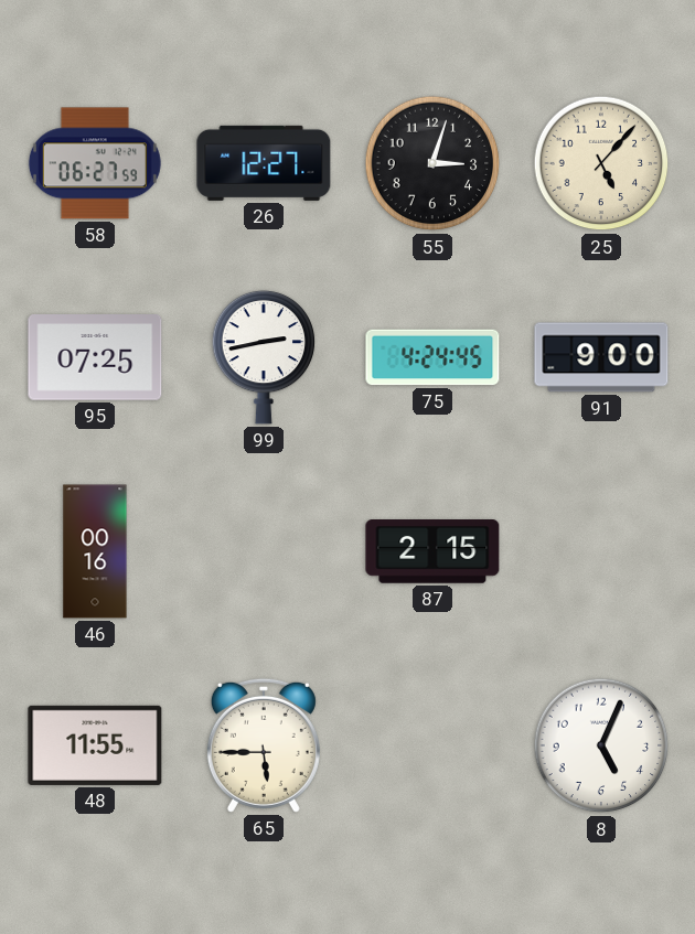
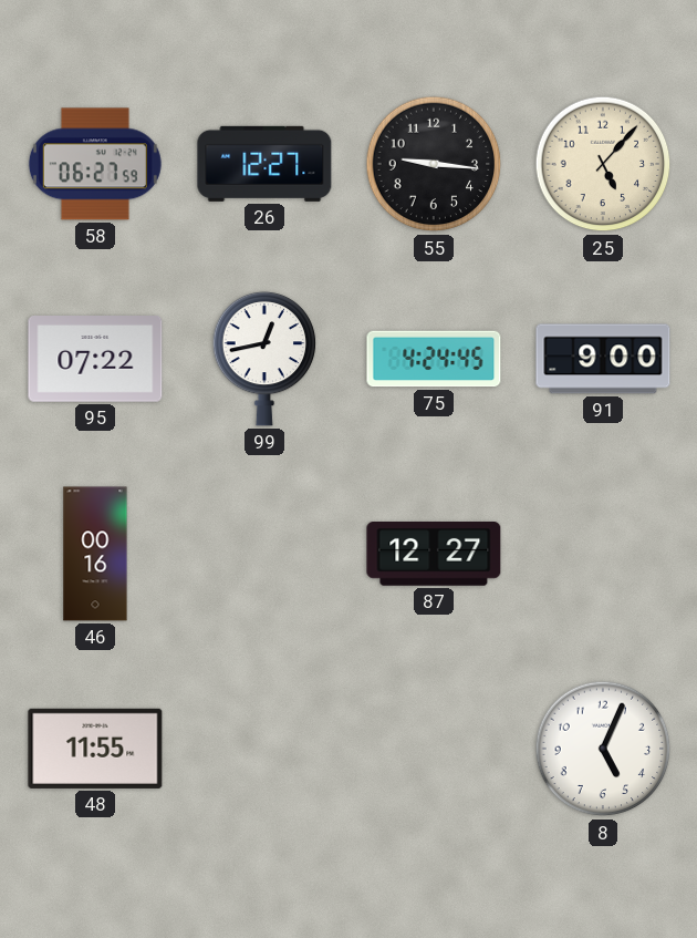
55: 3:03 -> 9:16
95: 07:25 -> 07:22
99: 2:43 -> 12:43
87: 2:15 -> 12:27
65: 5:45 -> none
